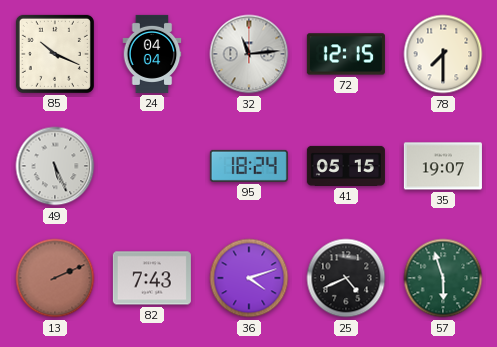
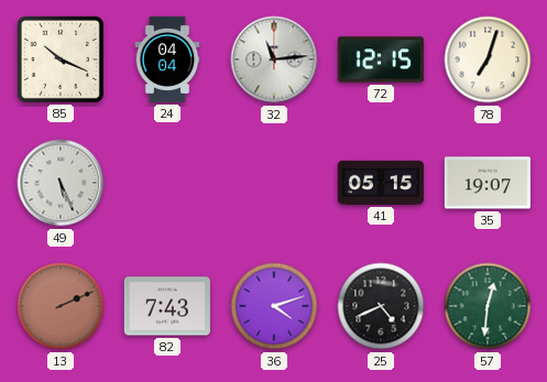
78: 7:30 -> 7:03
95: 18:24 -> none
57: 5:57 -> 12:31
